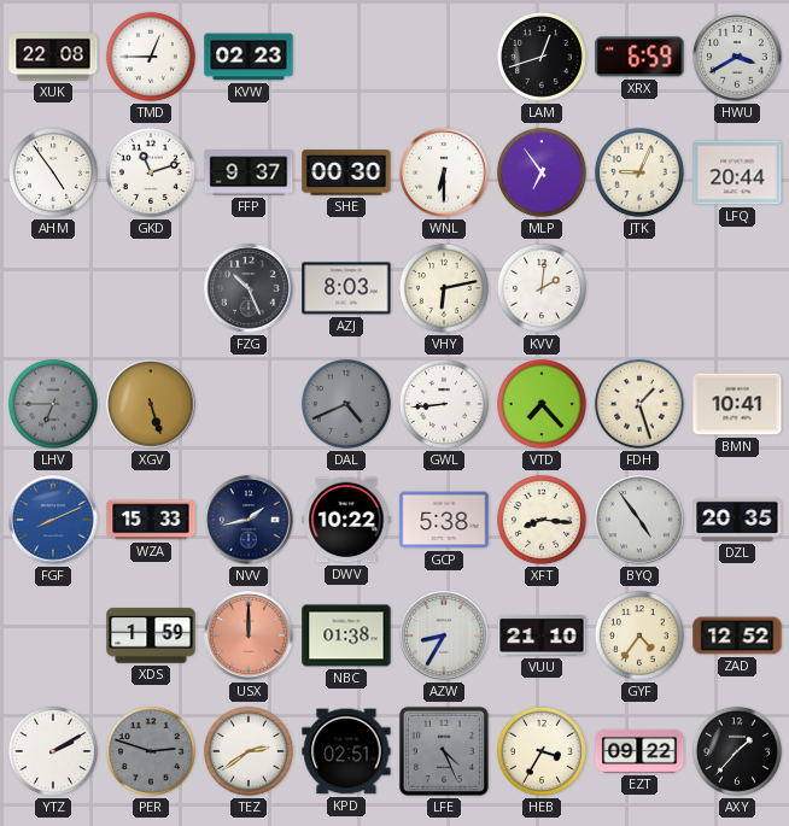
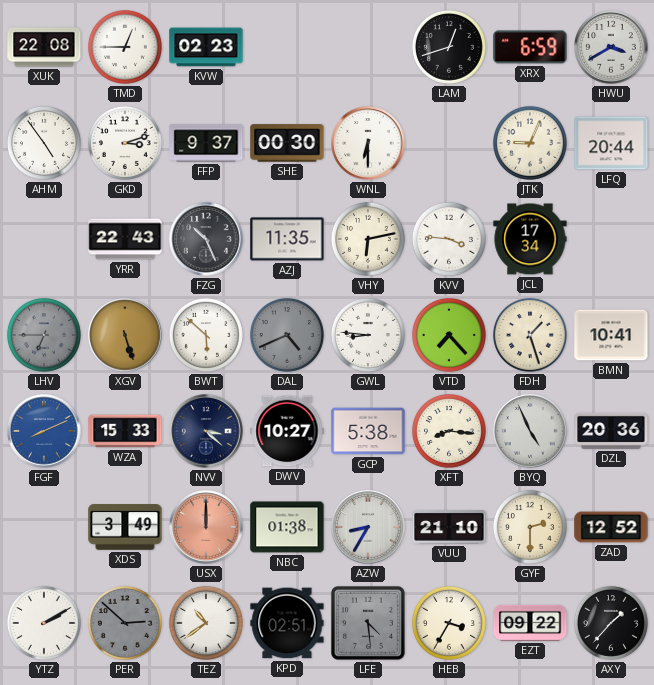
GKD: 11:12 -> 3:12
MLP: 6:54 -> none
YRR: none -> 22:43
AZJ: 8:03 -> 11:35
KVV: 2:01 -> 3:46
JCL: none -> 17:34
BWT: none -> 5:52
GWL: 8:44 -> 8:46
NVV: 1:43 -> 3:22
DWV: 10:22 -> 10:27
BYQ: 4:54 -> 4:56
DZL: 20:35 -> 20:36
XDS: 1:59 -> 3:49
GYF: 4:36 -> 2:30
PER: 2:48 -> 2:52
TEZ: 2:39 -> 10:39
LFE: 4:26 -> 4:29
